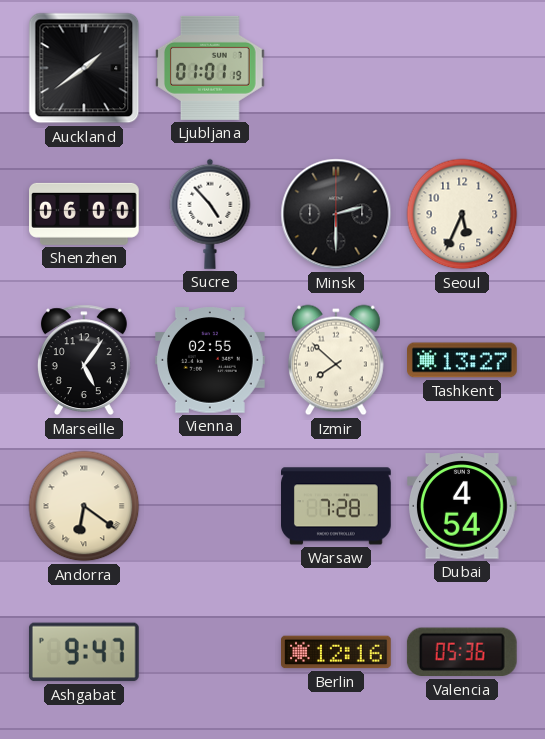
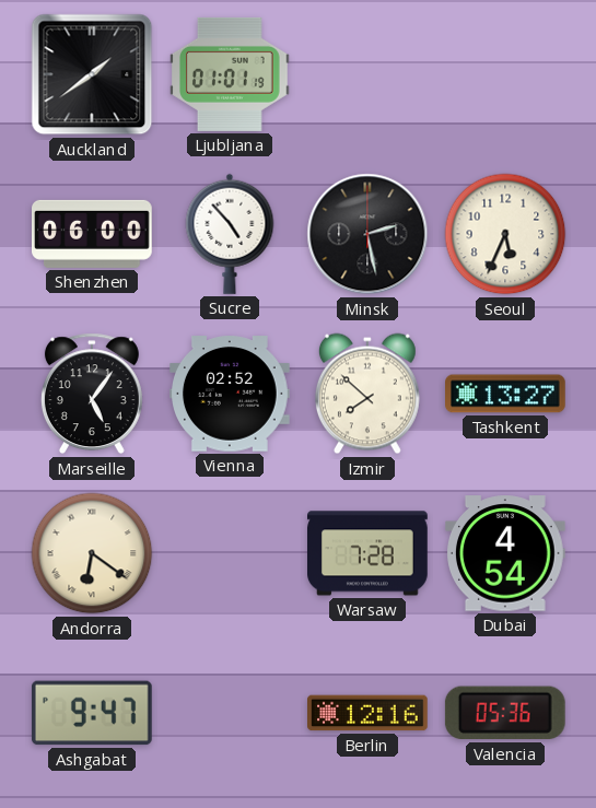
Minsk: 2:30 -> 2:28
Vienna: 02:55 -> 02:52
